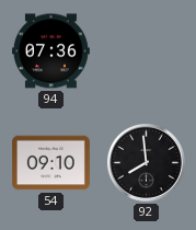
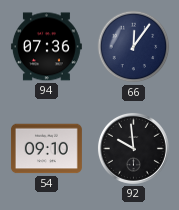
66: none -> 12:06
92: 7:59 -> 9:59
